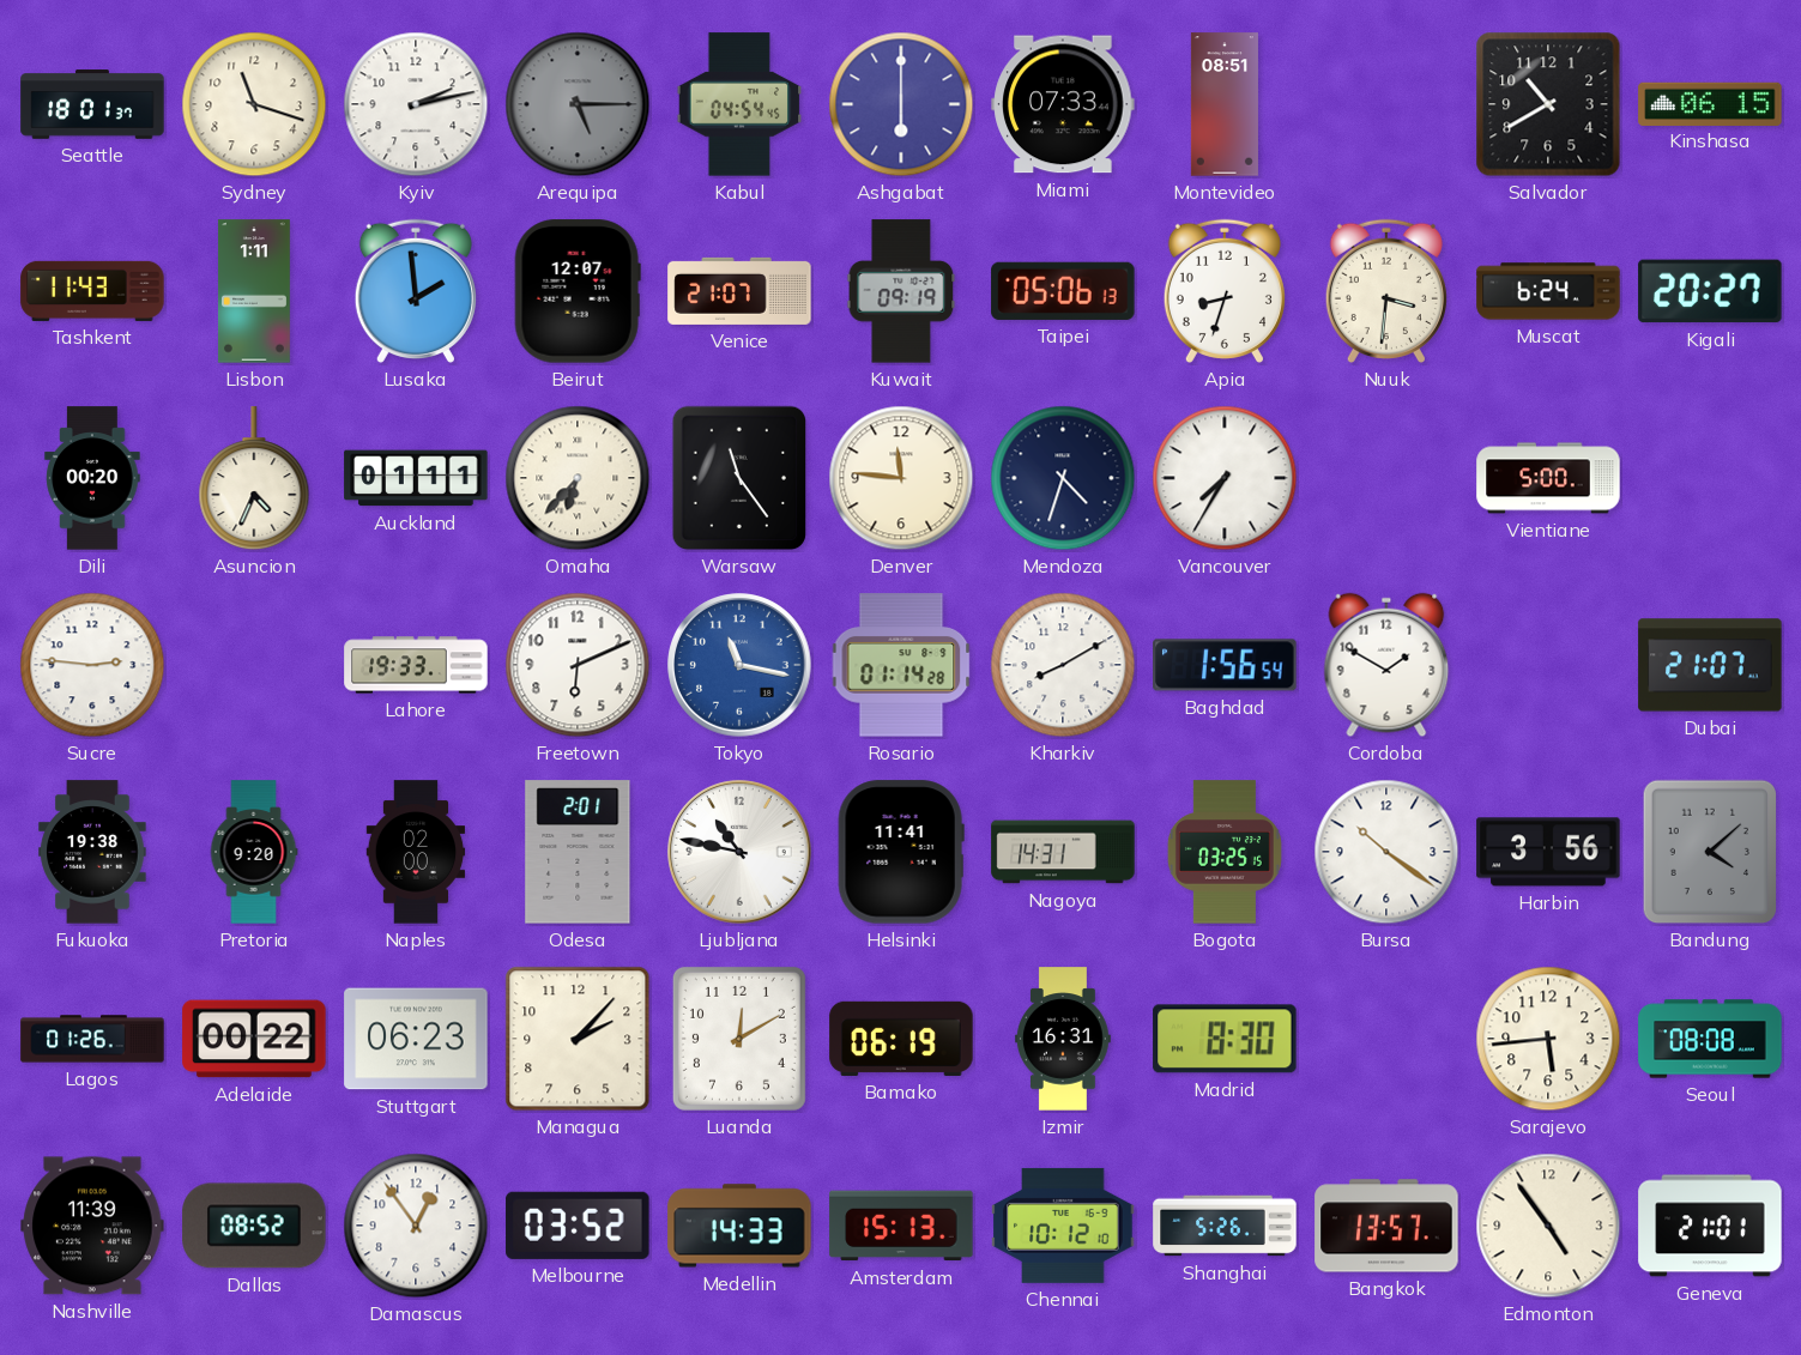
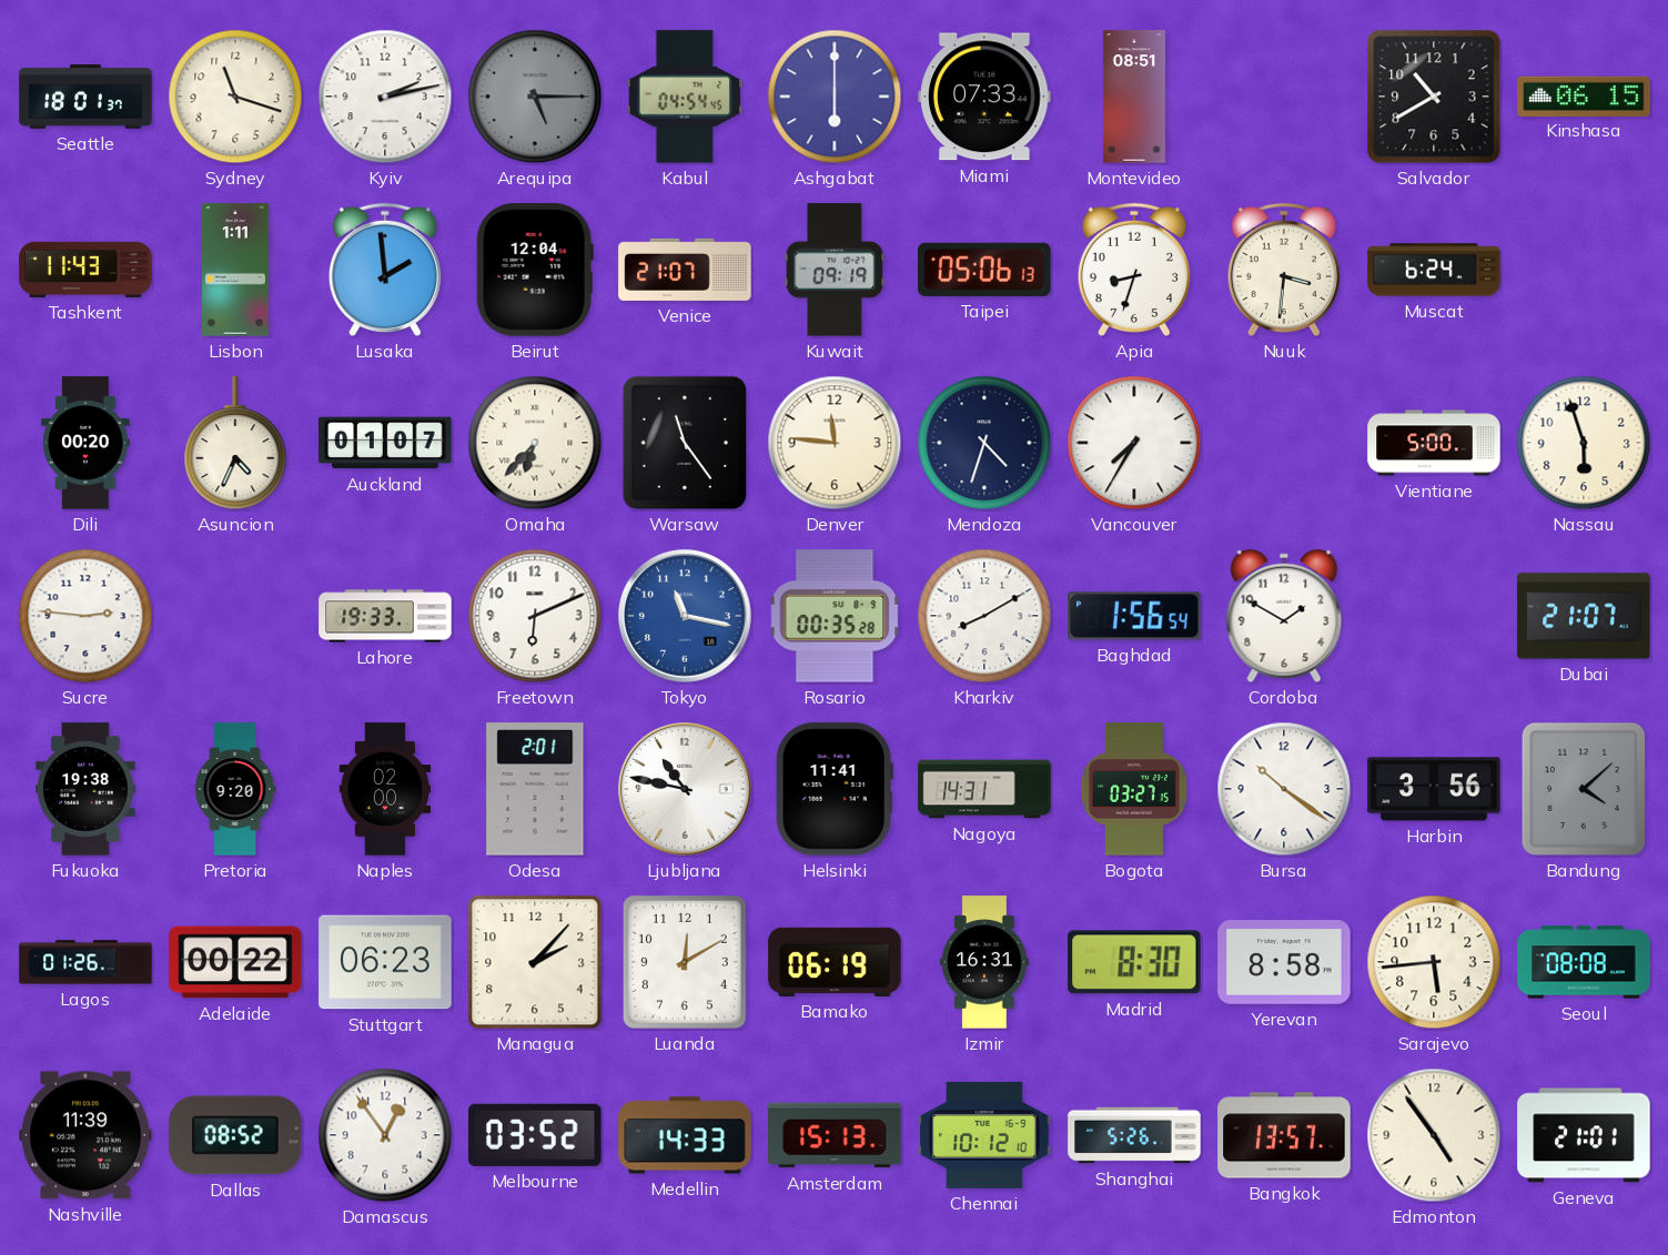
Beirut: 12:07 -> 12:04
Kigali: 20:27 -> none
Auckland: 01:11 -> 01:07
Nassau: none -> 5:57
Rosario: 01:14 -> 00:35
Bogota: 03:25 -> 03:27
Yerevan: none -> 8:58
